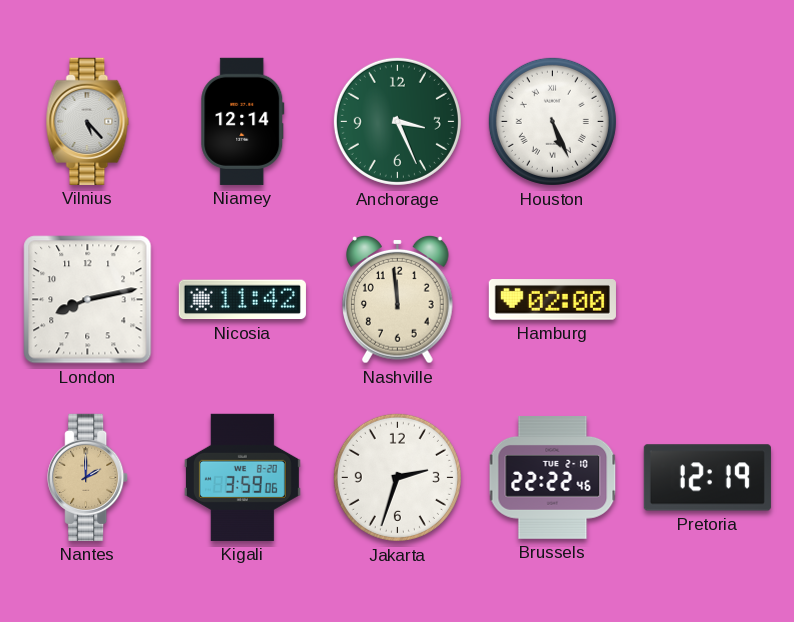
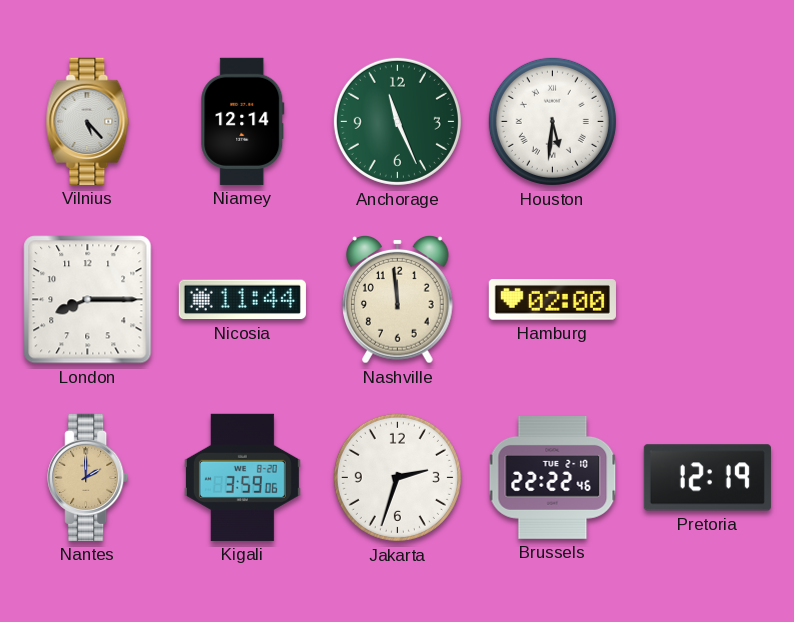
Anchorage: 3:26 -> 11:26
Houston: 5:26 -> 5:31
London: 8:13 -> 8:15
Nicosia: 11:42 -> 11:44
